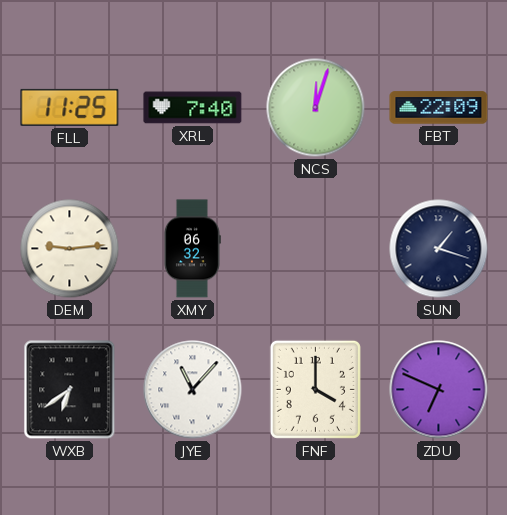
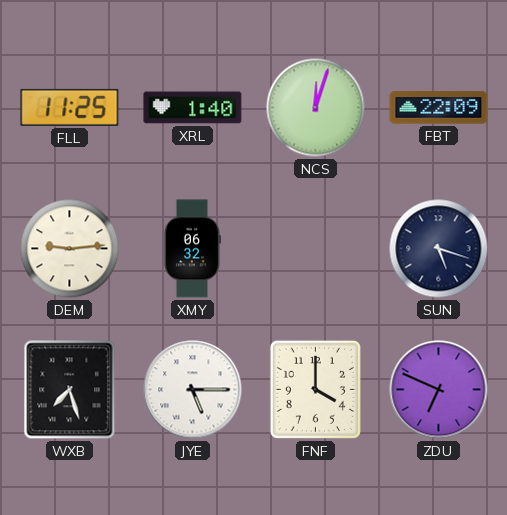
XRL: 7:40 -> 1:40
SUN: 1:18 -> 5:18
WXB: 6:39 -> 7:27
JYE: 11:07 -> 5:15
